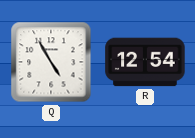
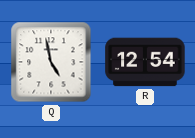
Q: 4:55 -> 4:58
